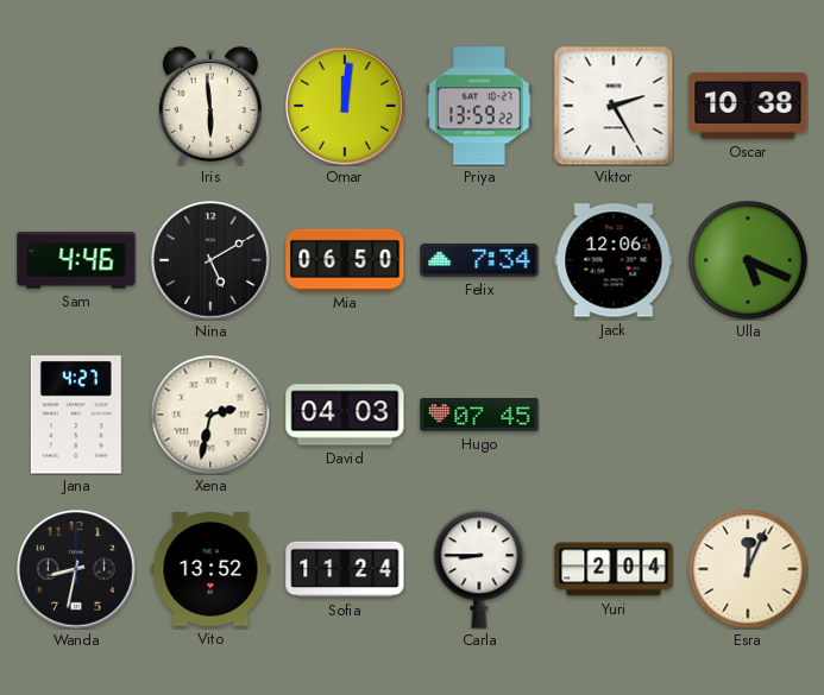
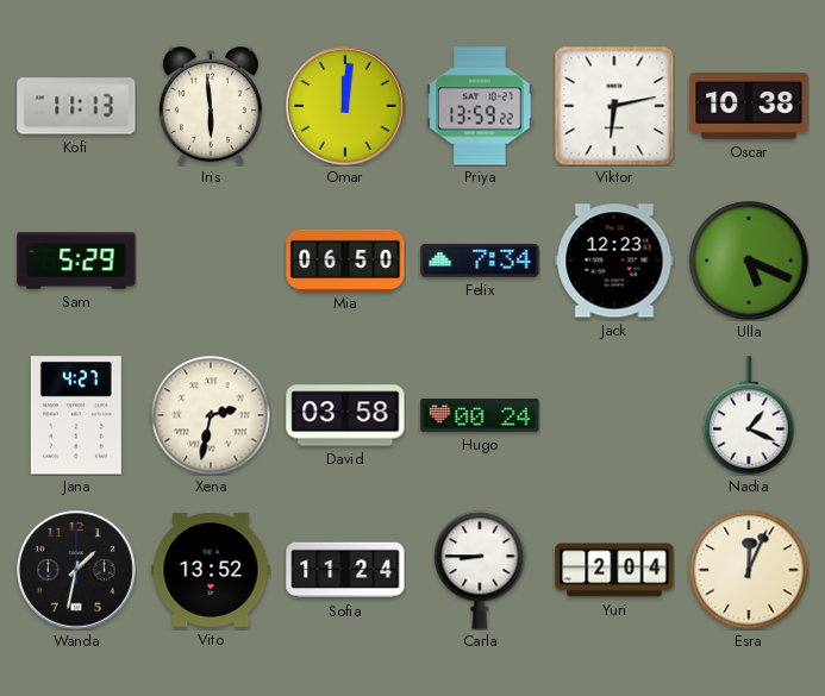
Kofi: none -> 11:13
Viktor: 2:25 -> 6:13
Sam: 4:46 -> 5:29
Nina: 5:10 -> none
Jack: 12:06 -> 12:23
David: 04:03 -> 03:58
Hugo: 07:45 -> 00:24
Nadia: none -> 1:19
Wanda: 8:32 -> 1:32
